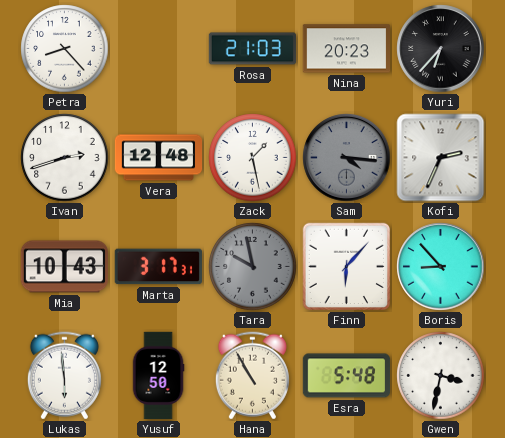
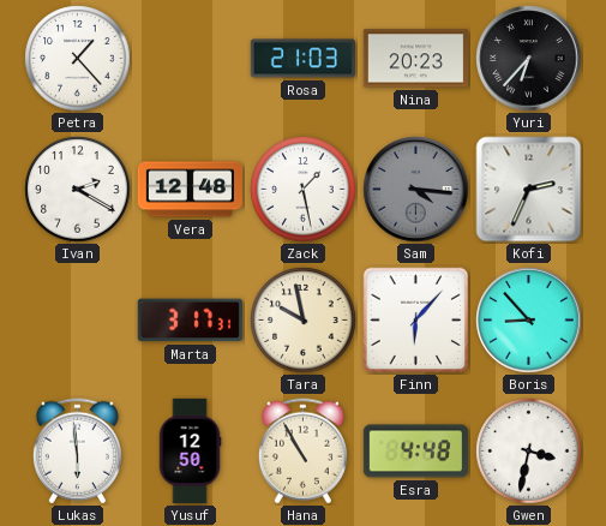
Petra: 8:23 -> 1:23
Ivan: 2:42 -> 2:20
Mia: 10:43 -> none
Tara dial: grey -> cream
Esra: 5:48 -> 4:48
